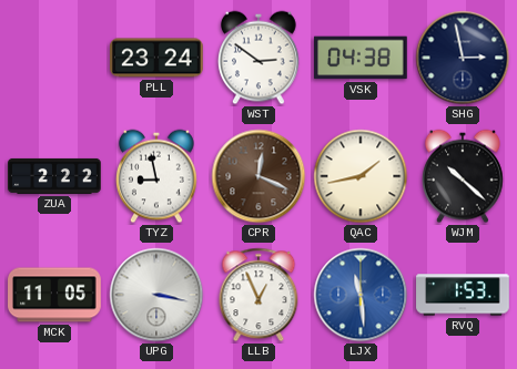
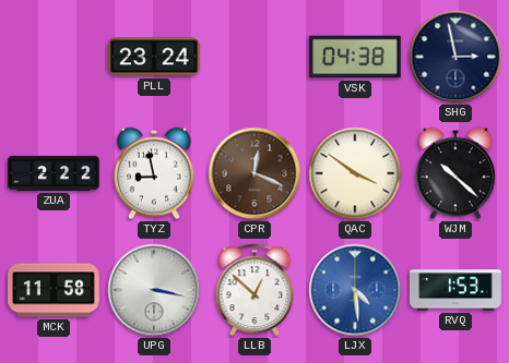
WST: 2:51 -> none
QAC: 1:43 -> 3:51
MCK: 11:05 -> 11:58
LLB: 12:56 -> 12:52
LJX: 11:29 -> 4:29
